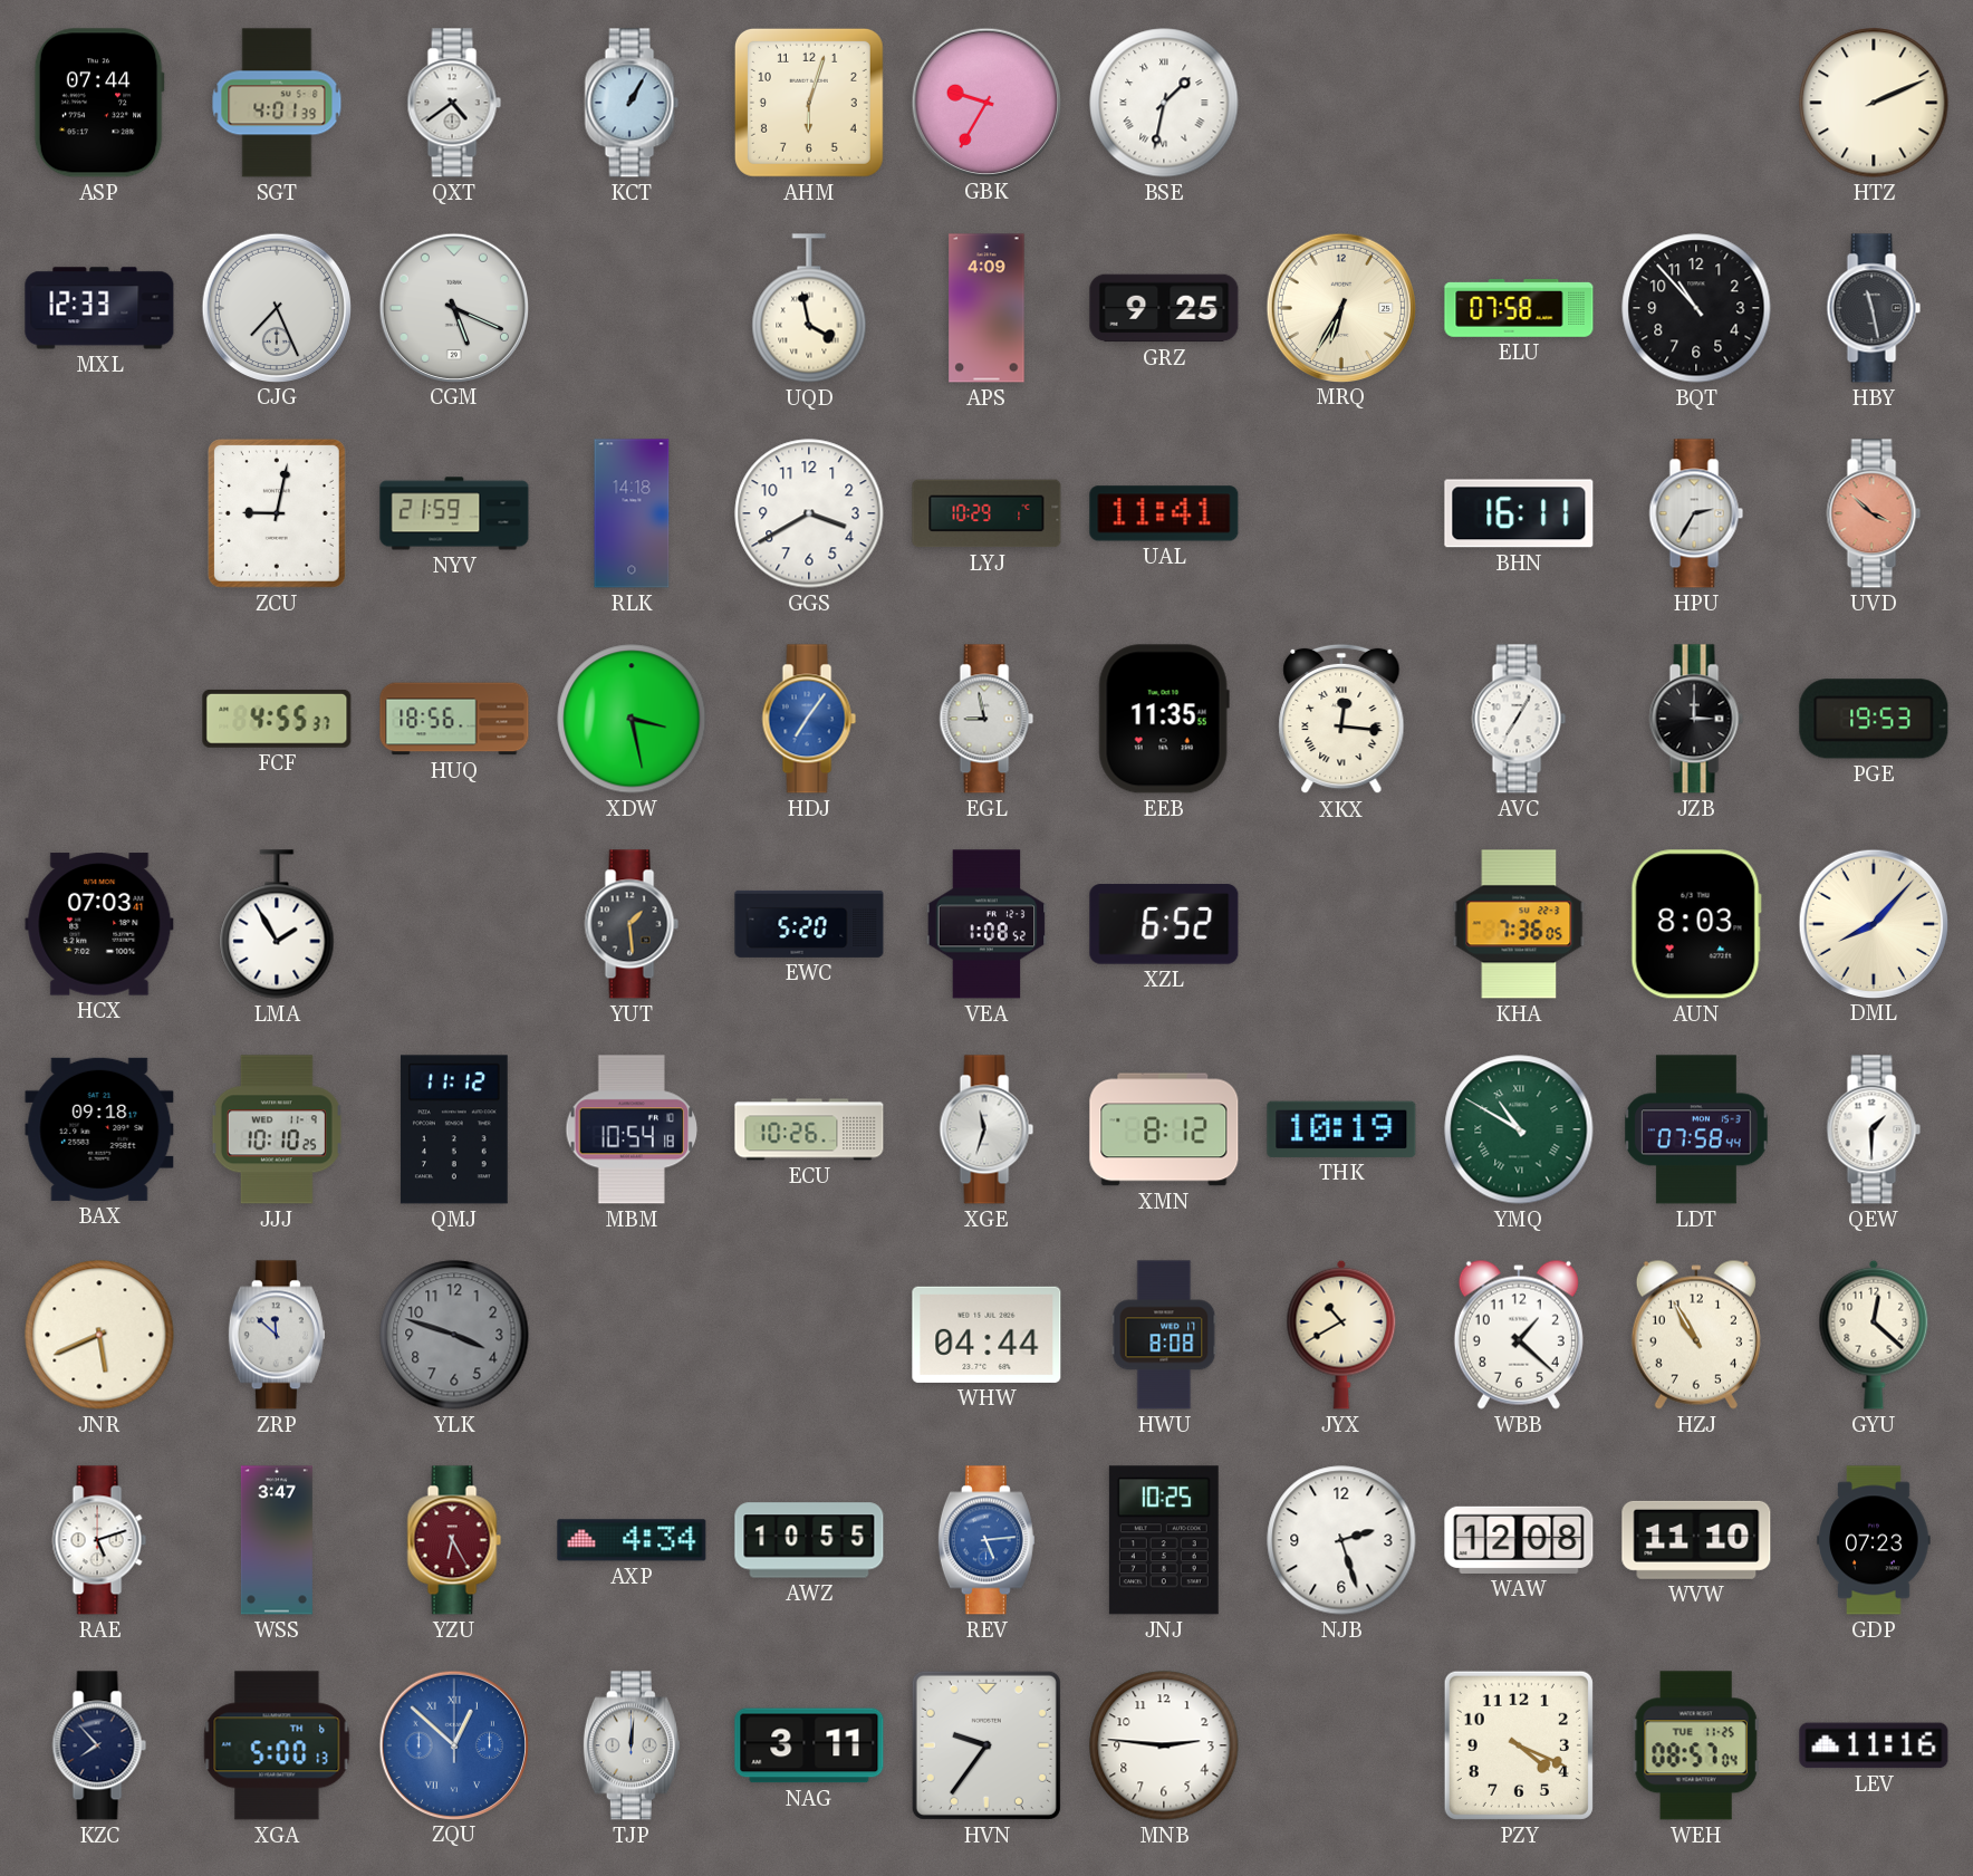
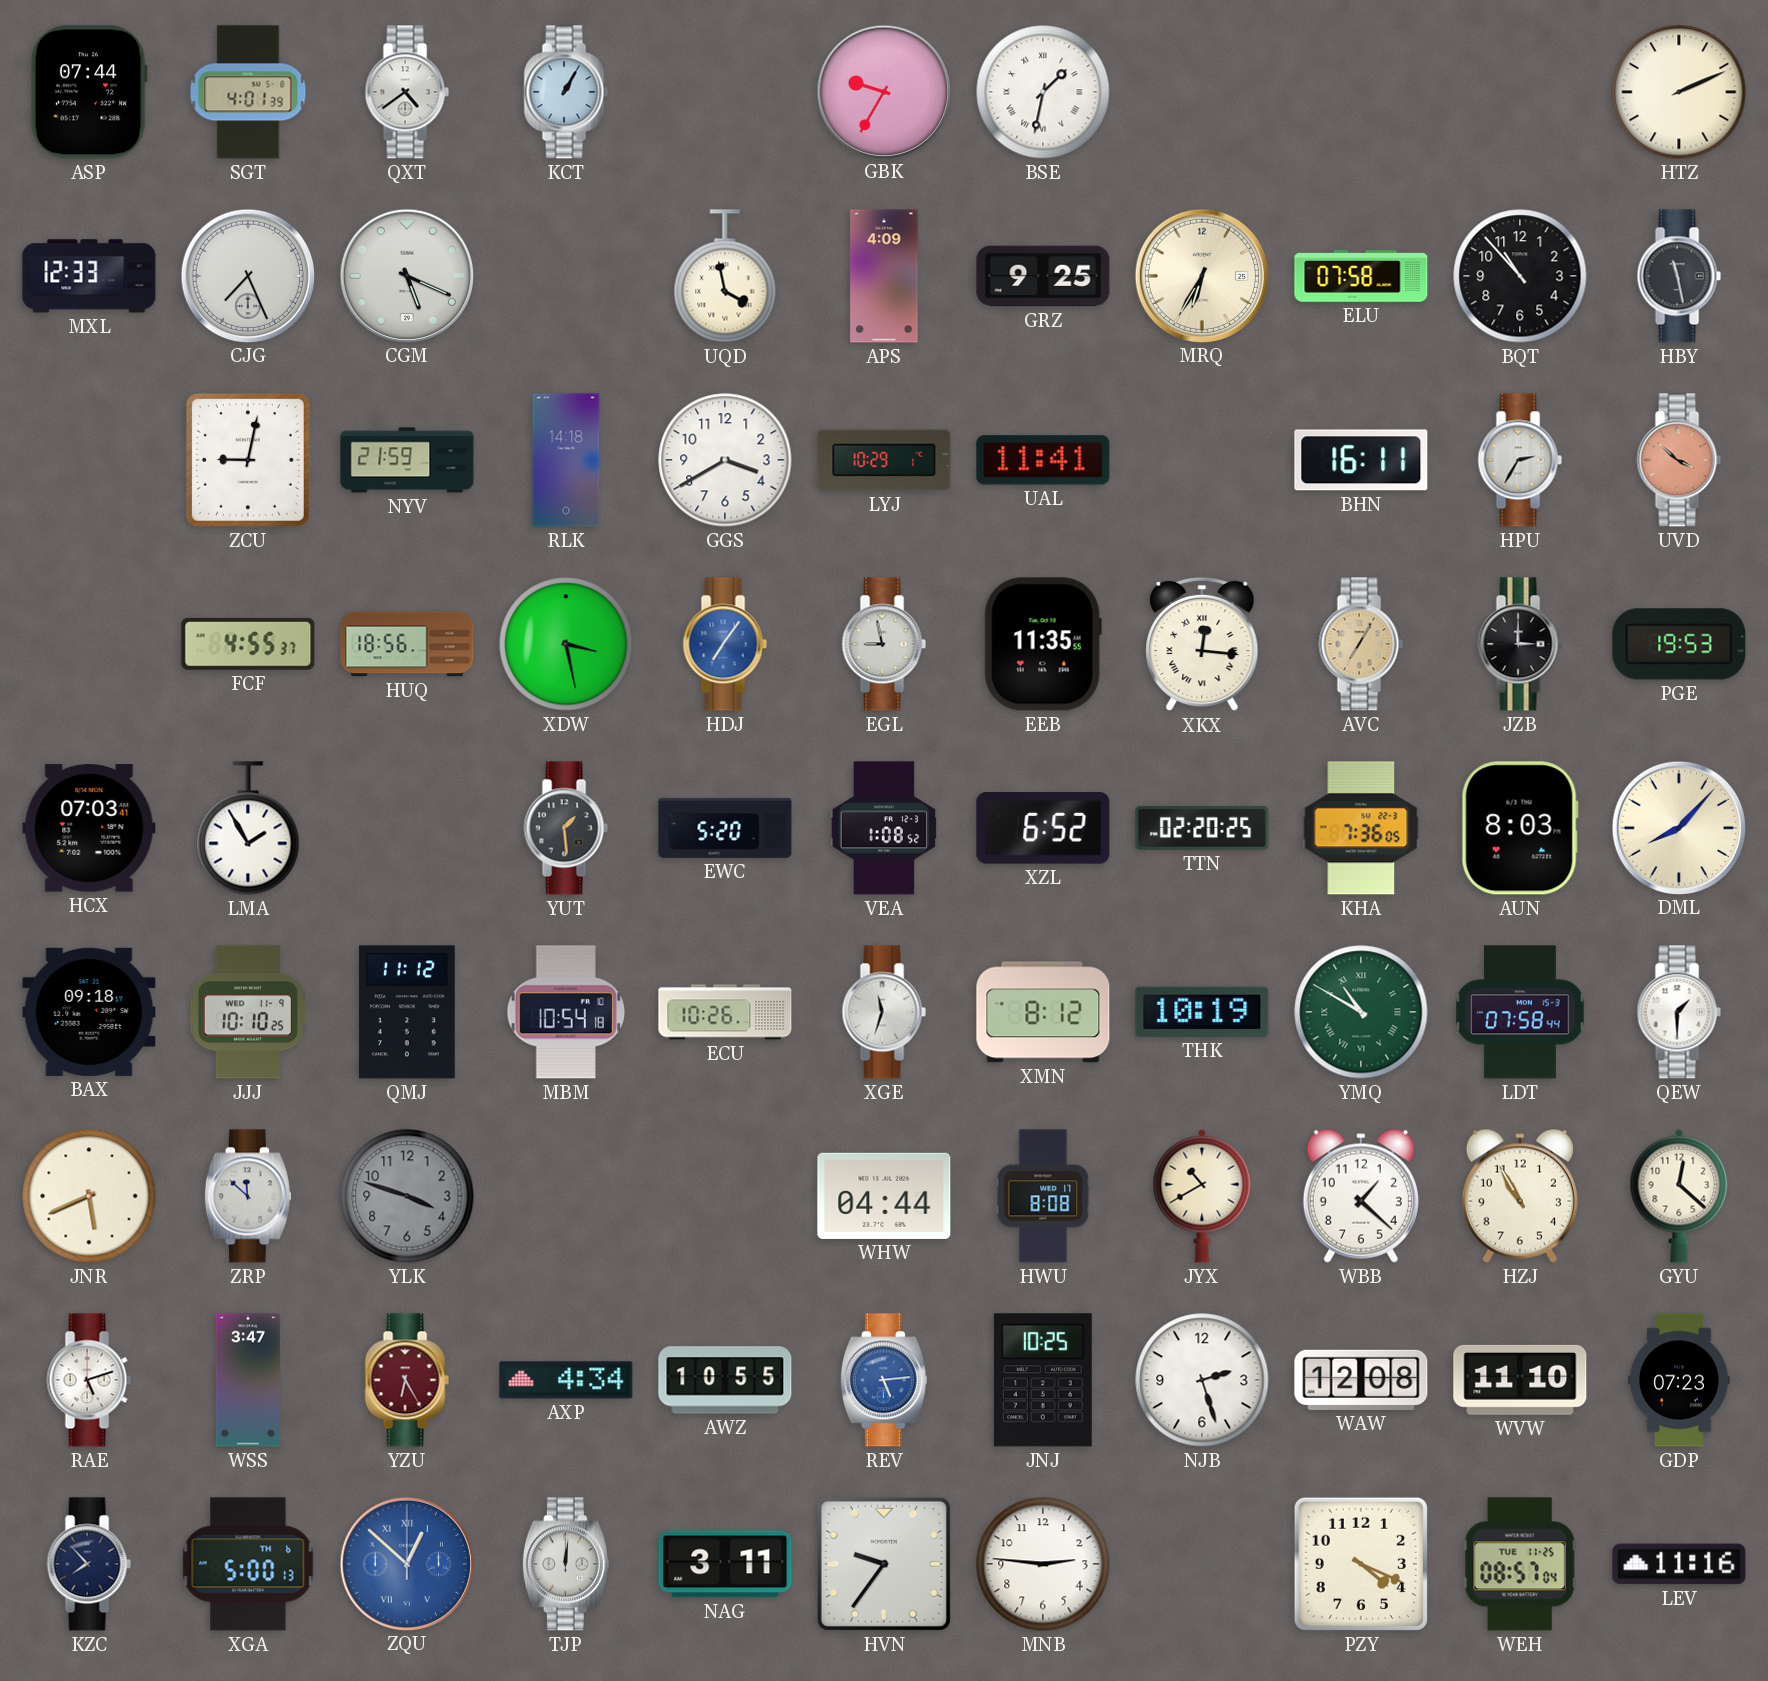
AHM: 6:03 -> none
AVC dial: white -> champagne
TTN: none -> 02:20
